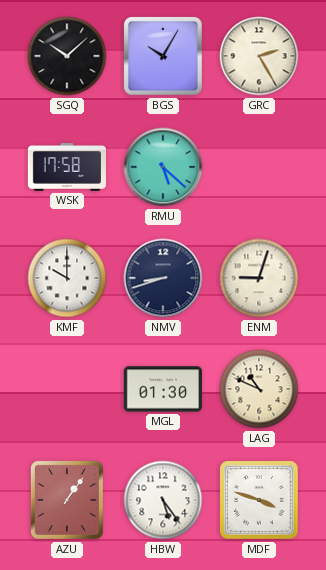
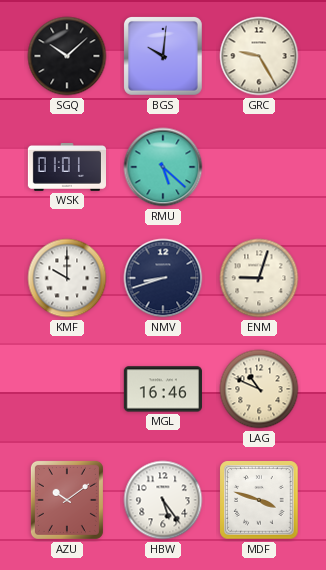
BGS: 10:05 -> 10:01
GRC: 2:25 -> 9:25
WSK: 17:58 -> 01:01
MGL: 01:30 -> 16:46
AZU: 1:06 -> 10:09
